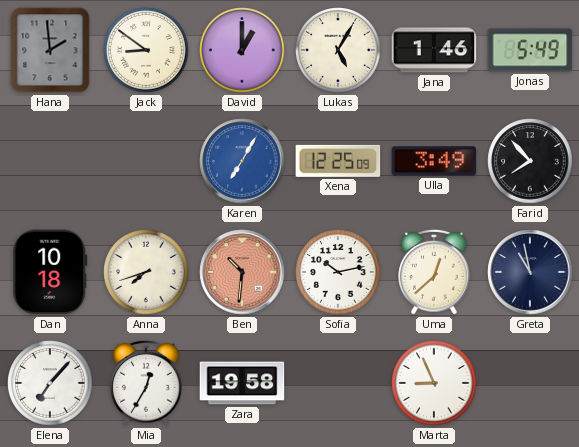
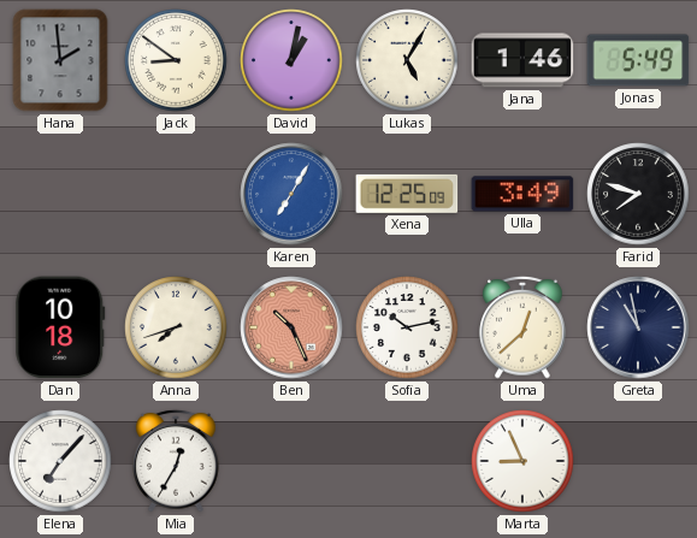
David: 1:00 -> 1:02
Farid: 7:53 -> 7:48
Ben: 10:31 -> 10:26
Zara: 19:58 -> none
